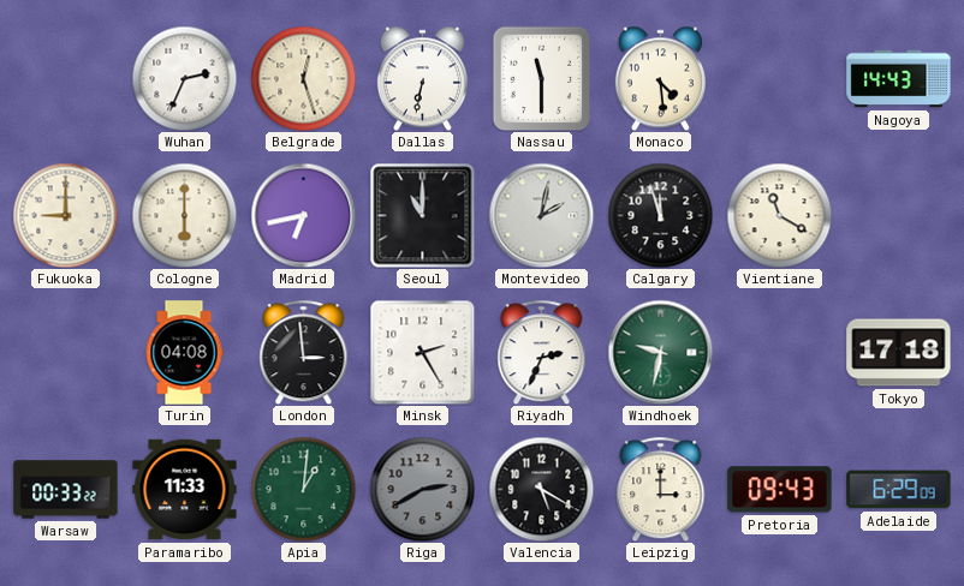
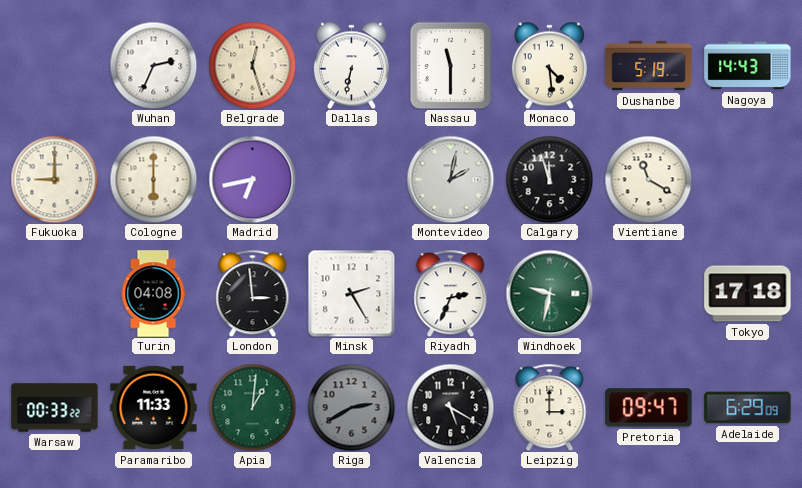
Dushanbe: none -> 5:19
Seoul: 11:00 -> none
Pretoria: 09:43 -> 09:47
